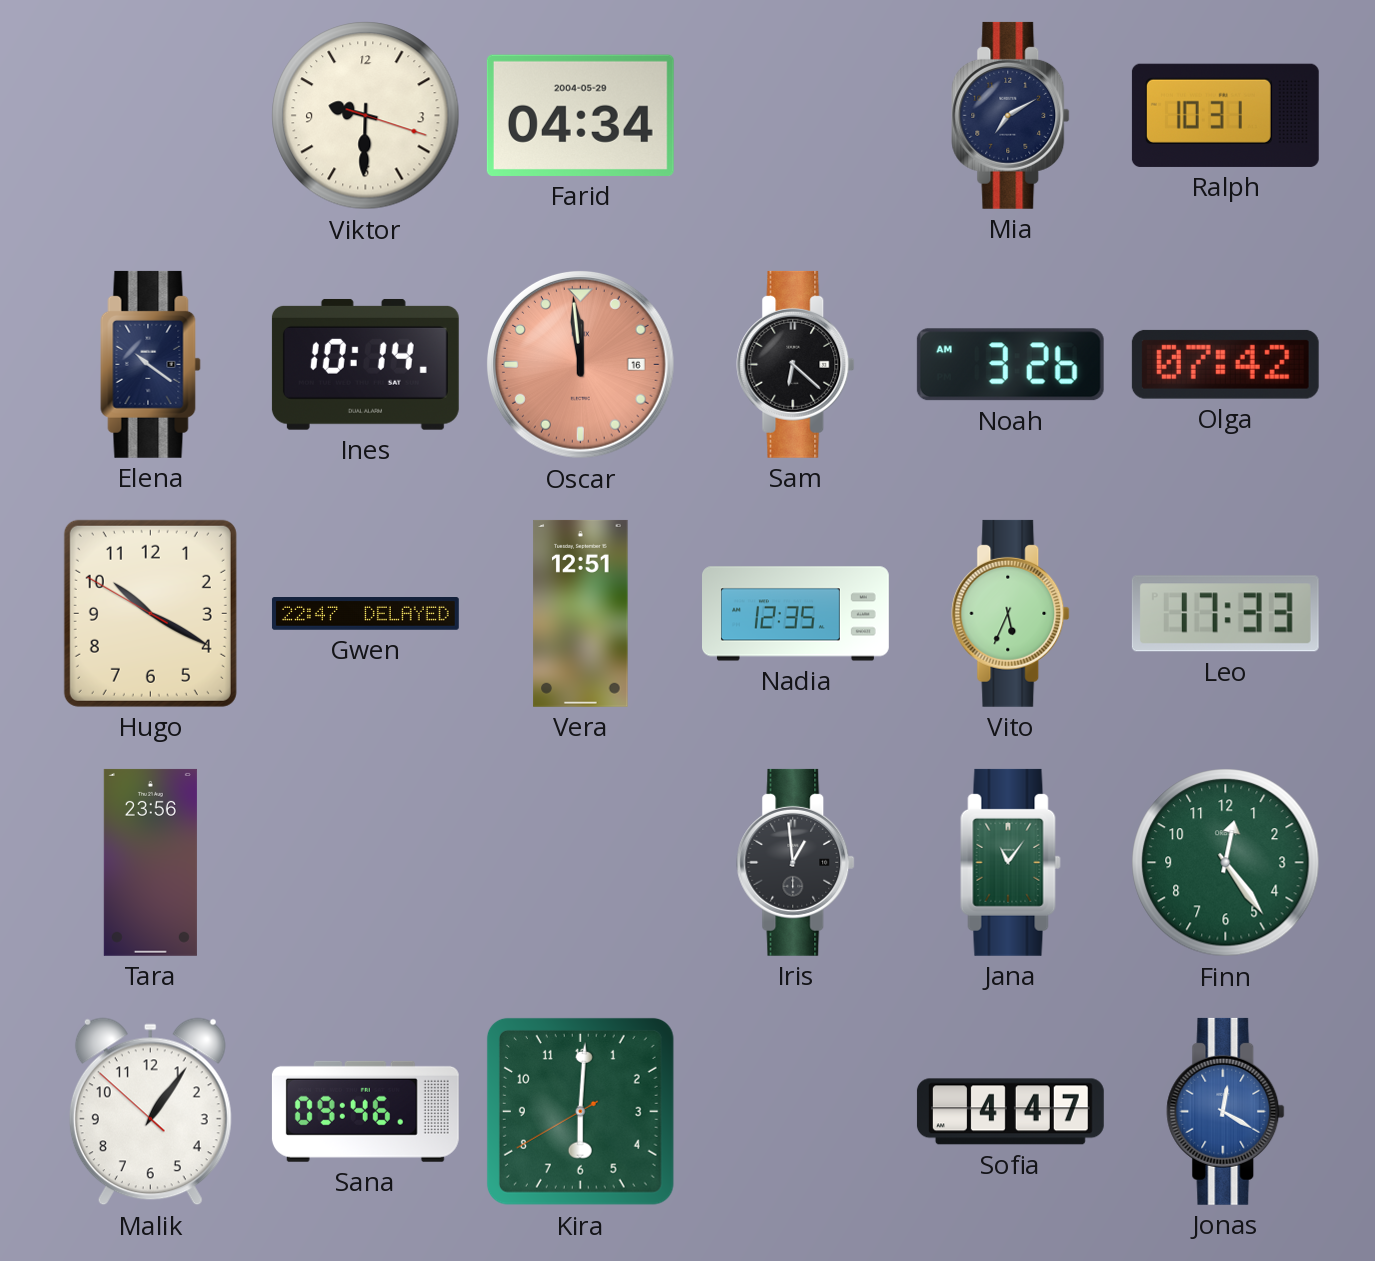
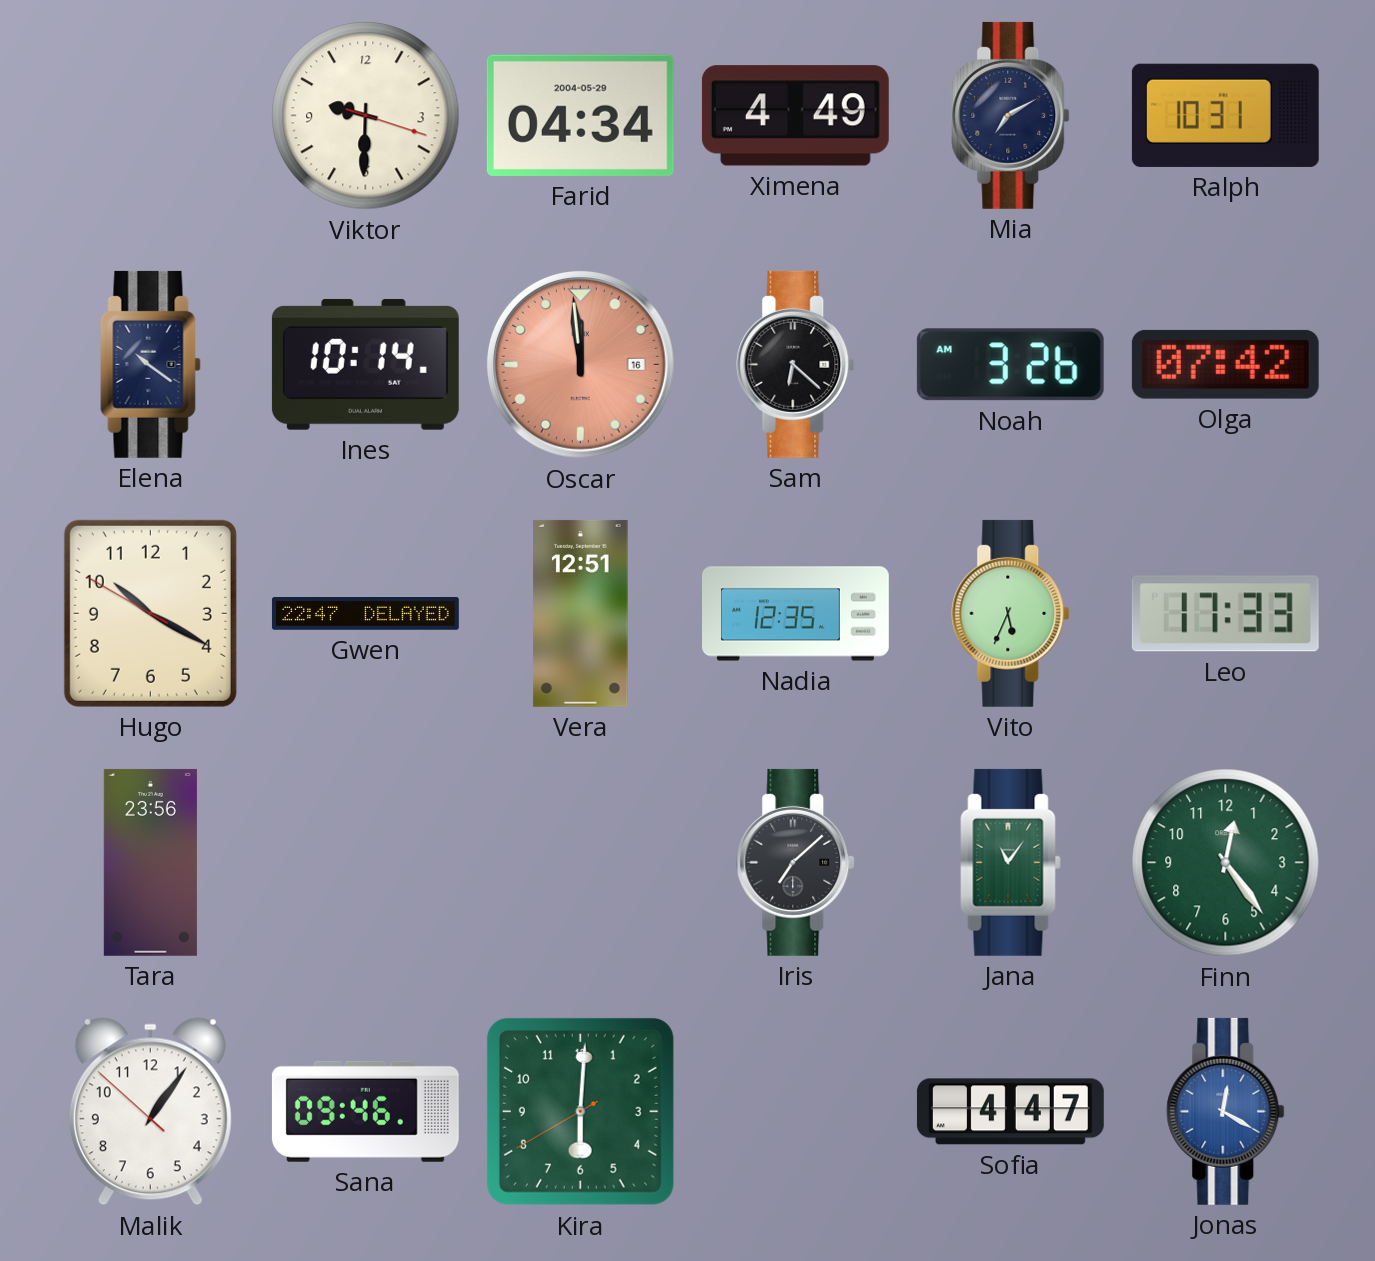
Ximena: none -> 4:49
Iris: 12:59 -> 7:08
